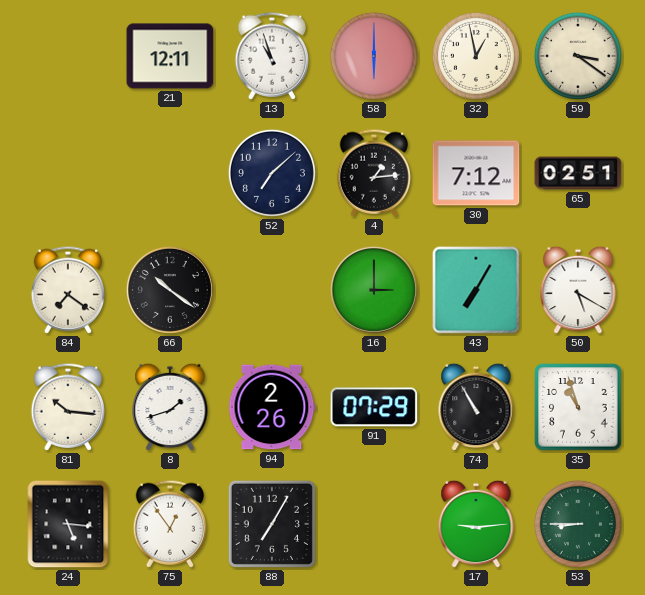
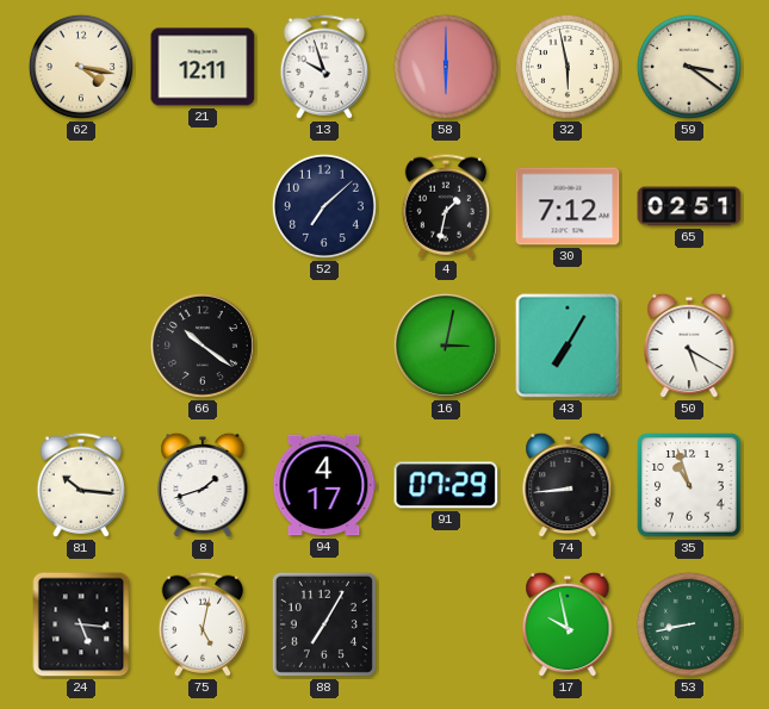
62: none -> 4:17
13: 10:57 -> 9:57
32: 12:58 -> 5:58
4: 1:14 -> 1:32
84: 7:21 -> none
16: 3:00 -> 3:02
94: 2:26 -> 4:17
74: 10:55 -> 8:44
75: 12:54 -> 5:02
17: 9:14 -> 9:58
53: 8:45 -> 8:43
